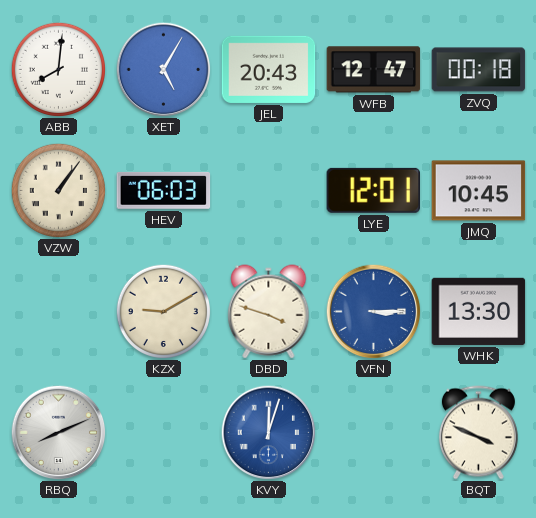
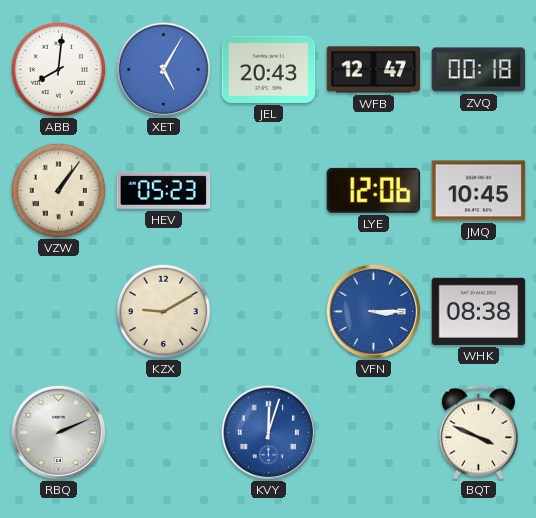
HEV: 06:03 -> 05:23
LYE: 12:01 -> 12:06
DBD: 3:48 -> none
WHK: 13:30 -> 08:38
RBQ: 8:11 -> 2:11
